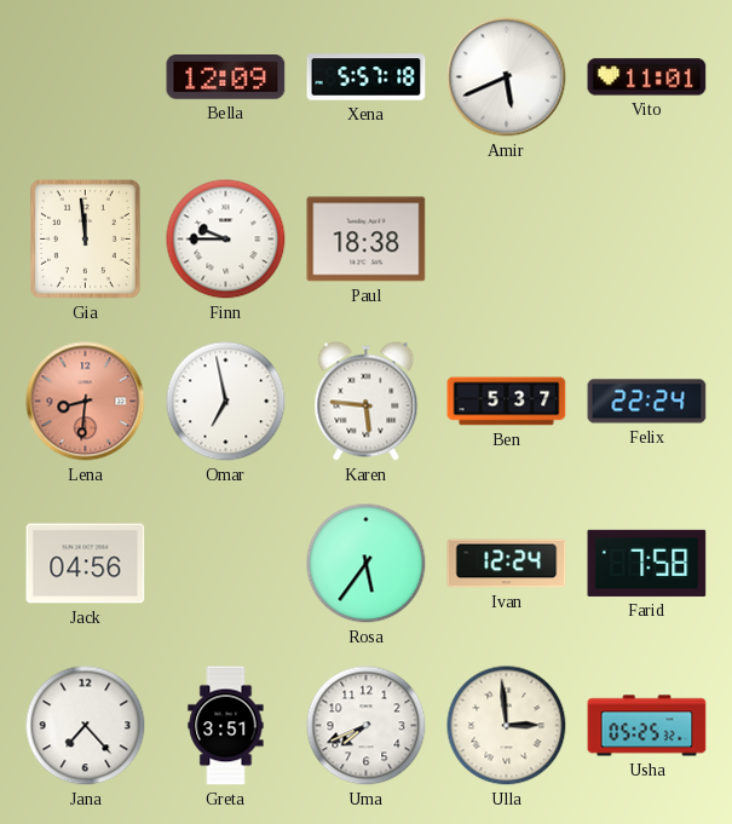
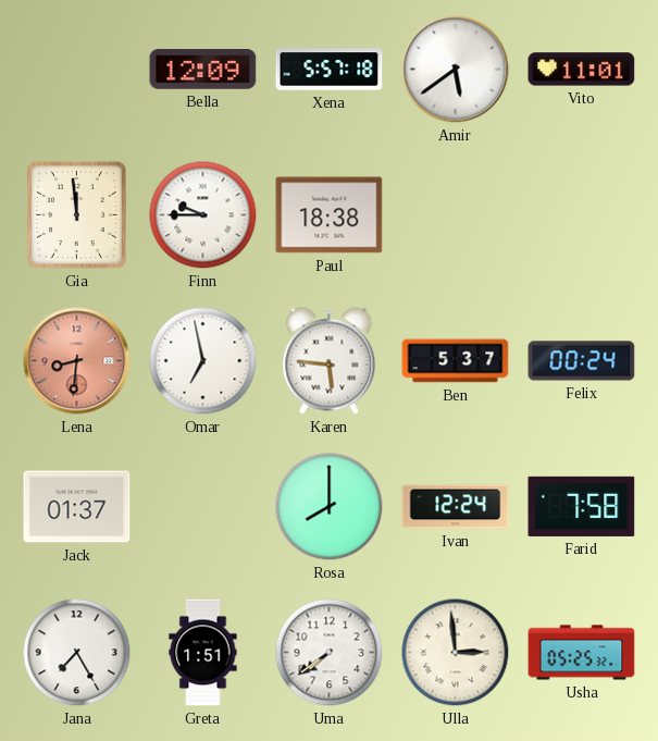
Amir: 5:41 -> 5:39
Felix: 22:24 -> 00:24
Jack: 04:56 -> 01:37
Rosa: 5:36 -> 8:00
Jana: 7:23 -> 7:25
Greta: 3:51 -> 1:51
Uma: 7:41 -> 7:39
